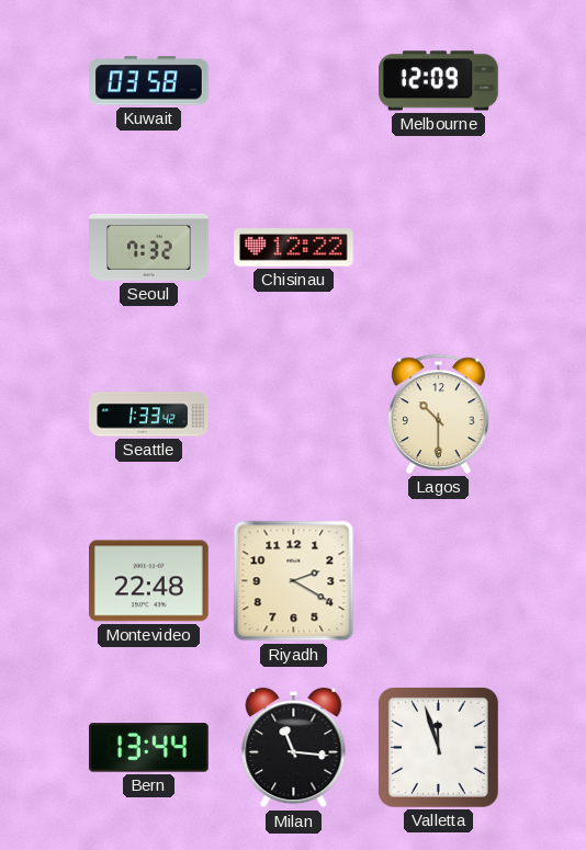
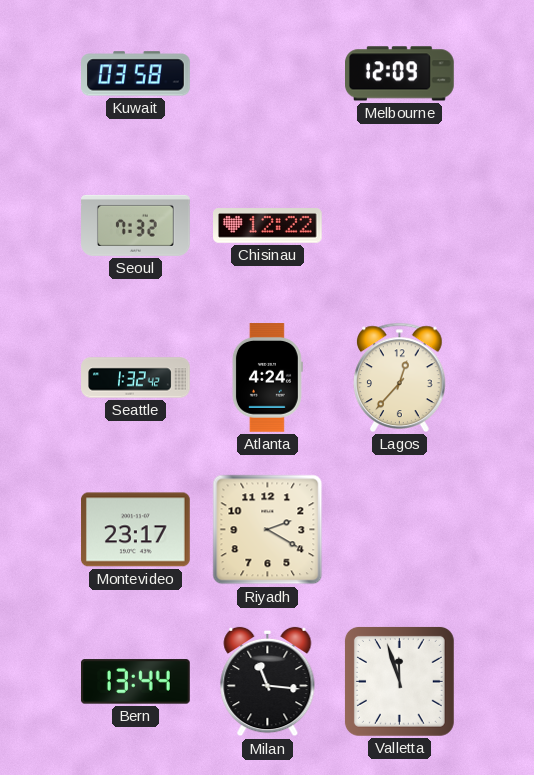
Seattle: 1:33 -> 1:32
Atlanta: none -> 4:24
Lagos: 10:30 -> 12:37
Montevideo: 22:48 -> 23:17
